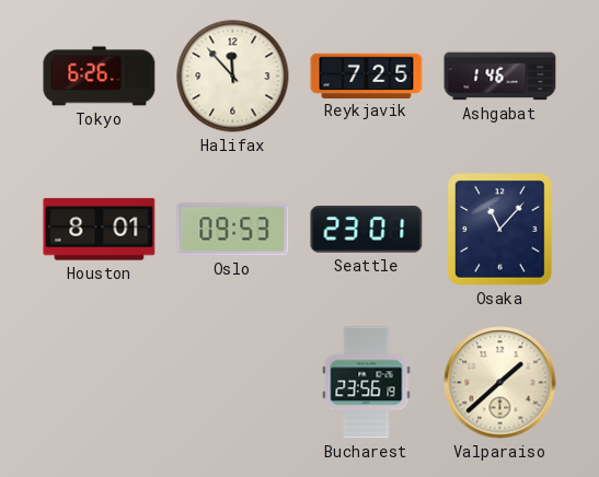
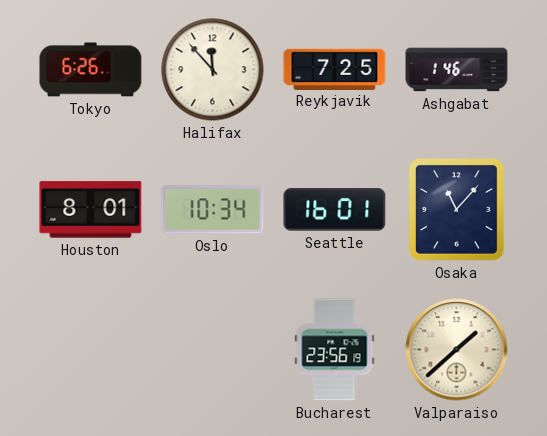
Oslo: 09:53 -> 10:34
Seattle: 23:01 -> 16:01
